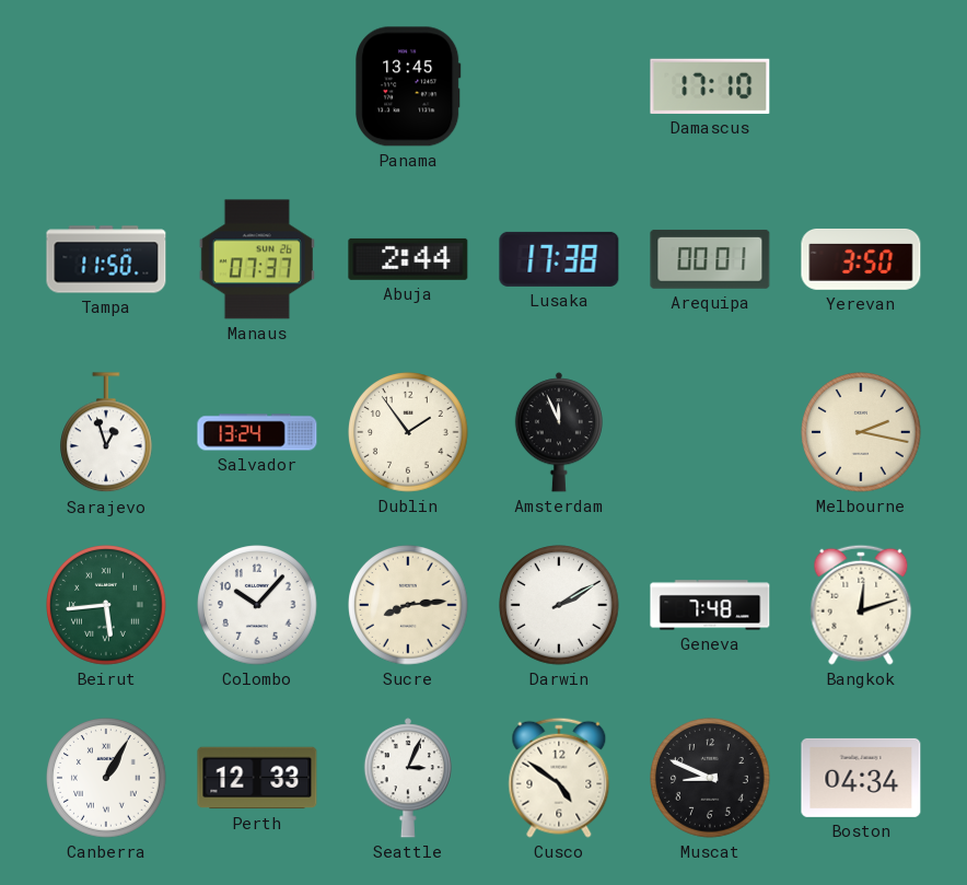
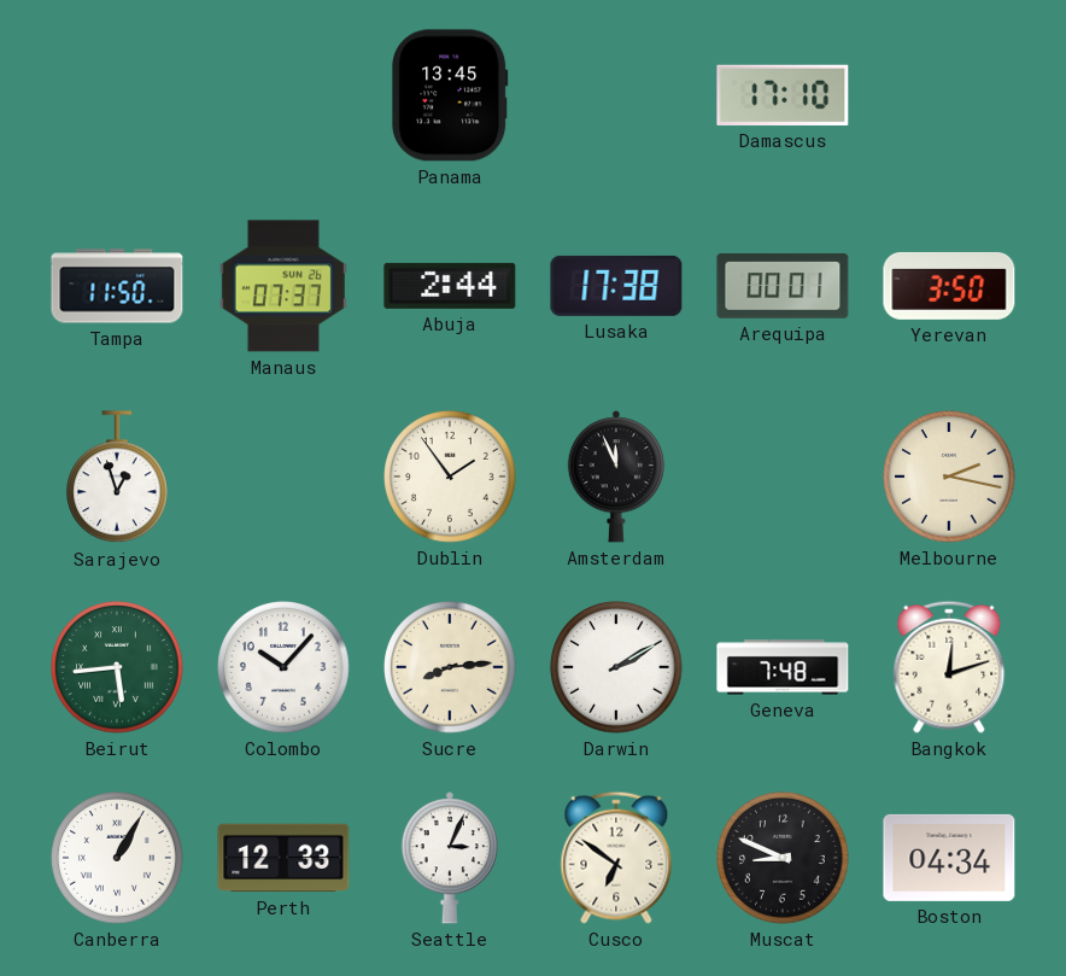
Salvador: 13:24 -> none
Cusco: 4:51 -> 6:51
